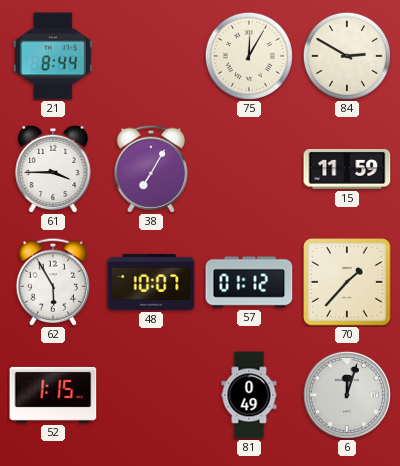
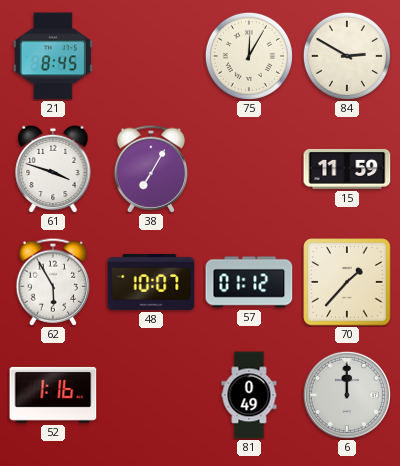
21: 8:44 -> 8:45
61: 3:45 -> 3:48
52: 1:15 -> 1:16
6: 12:03 -> 12:00
